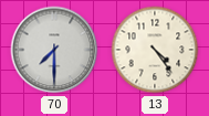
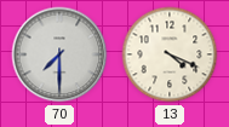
13: 4:24 -> 4:19
